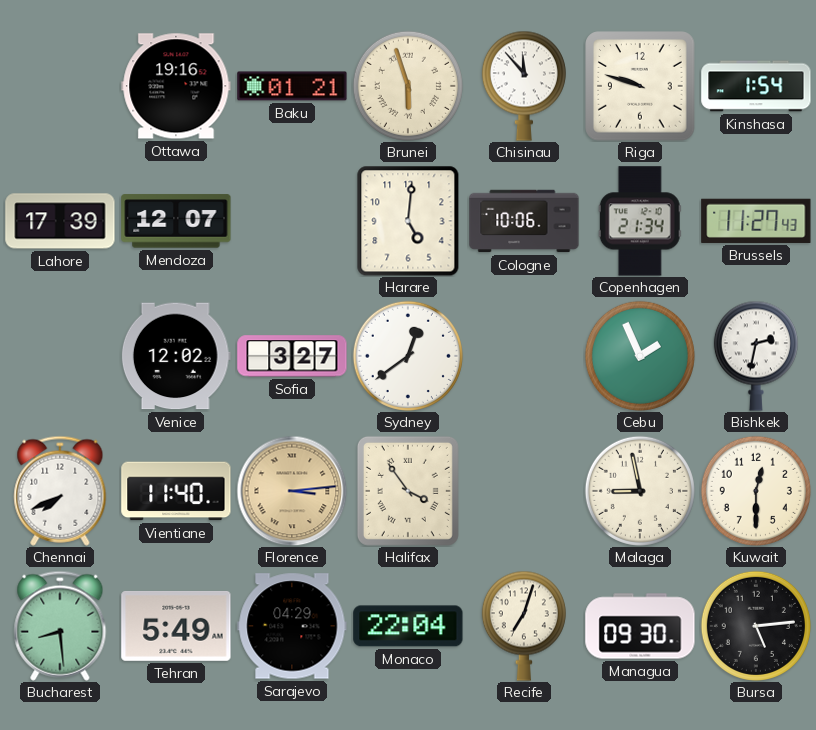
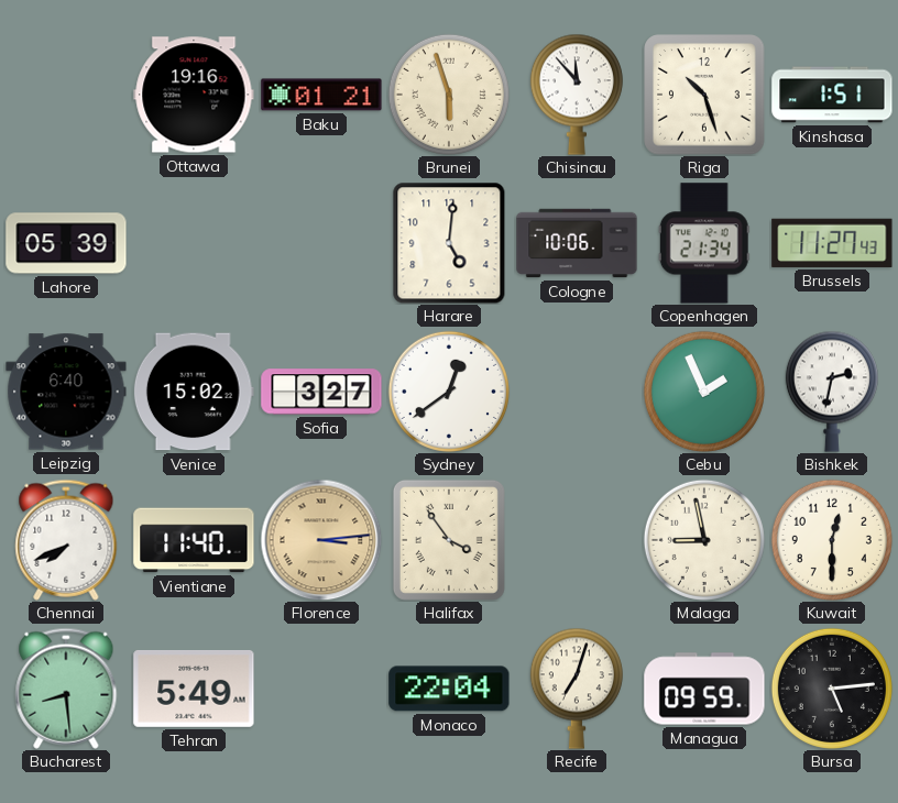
Riga: 9:48 -> 10:27
Kinshasa: 1:54 -> 1:51
Lahore: 17:39 -> 05:39
Mendoza: 12:07 -> none
Leipzig: none -> 6:40
Venice: 12:02 -> 15:02
Sarajevo: 04:29 -> none
Managua: 09:30 -> 09:59
